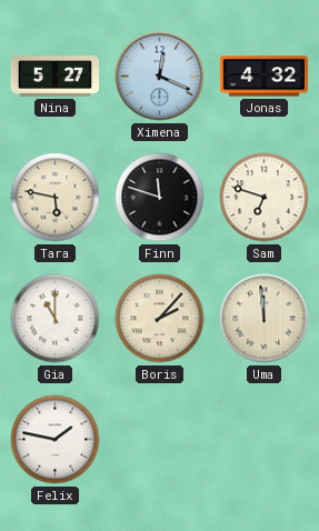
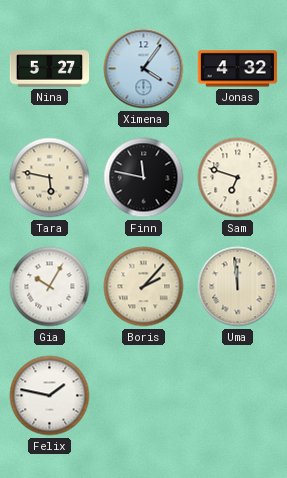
Ximena: 12:19 -> 4:06
Finn: 11:48 -> 11:47
Gia: 11:00 -> 10:05
